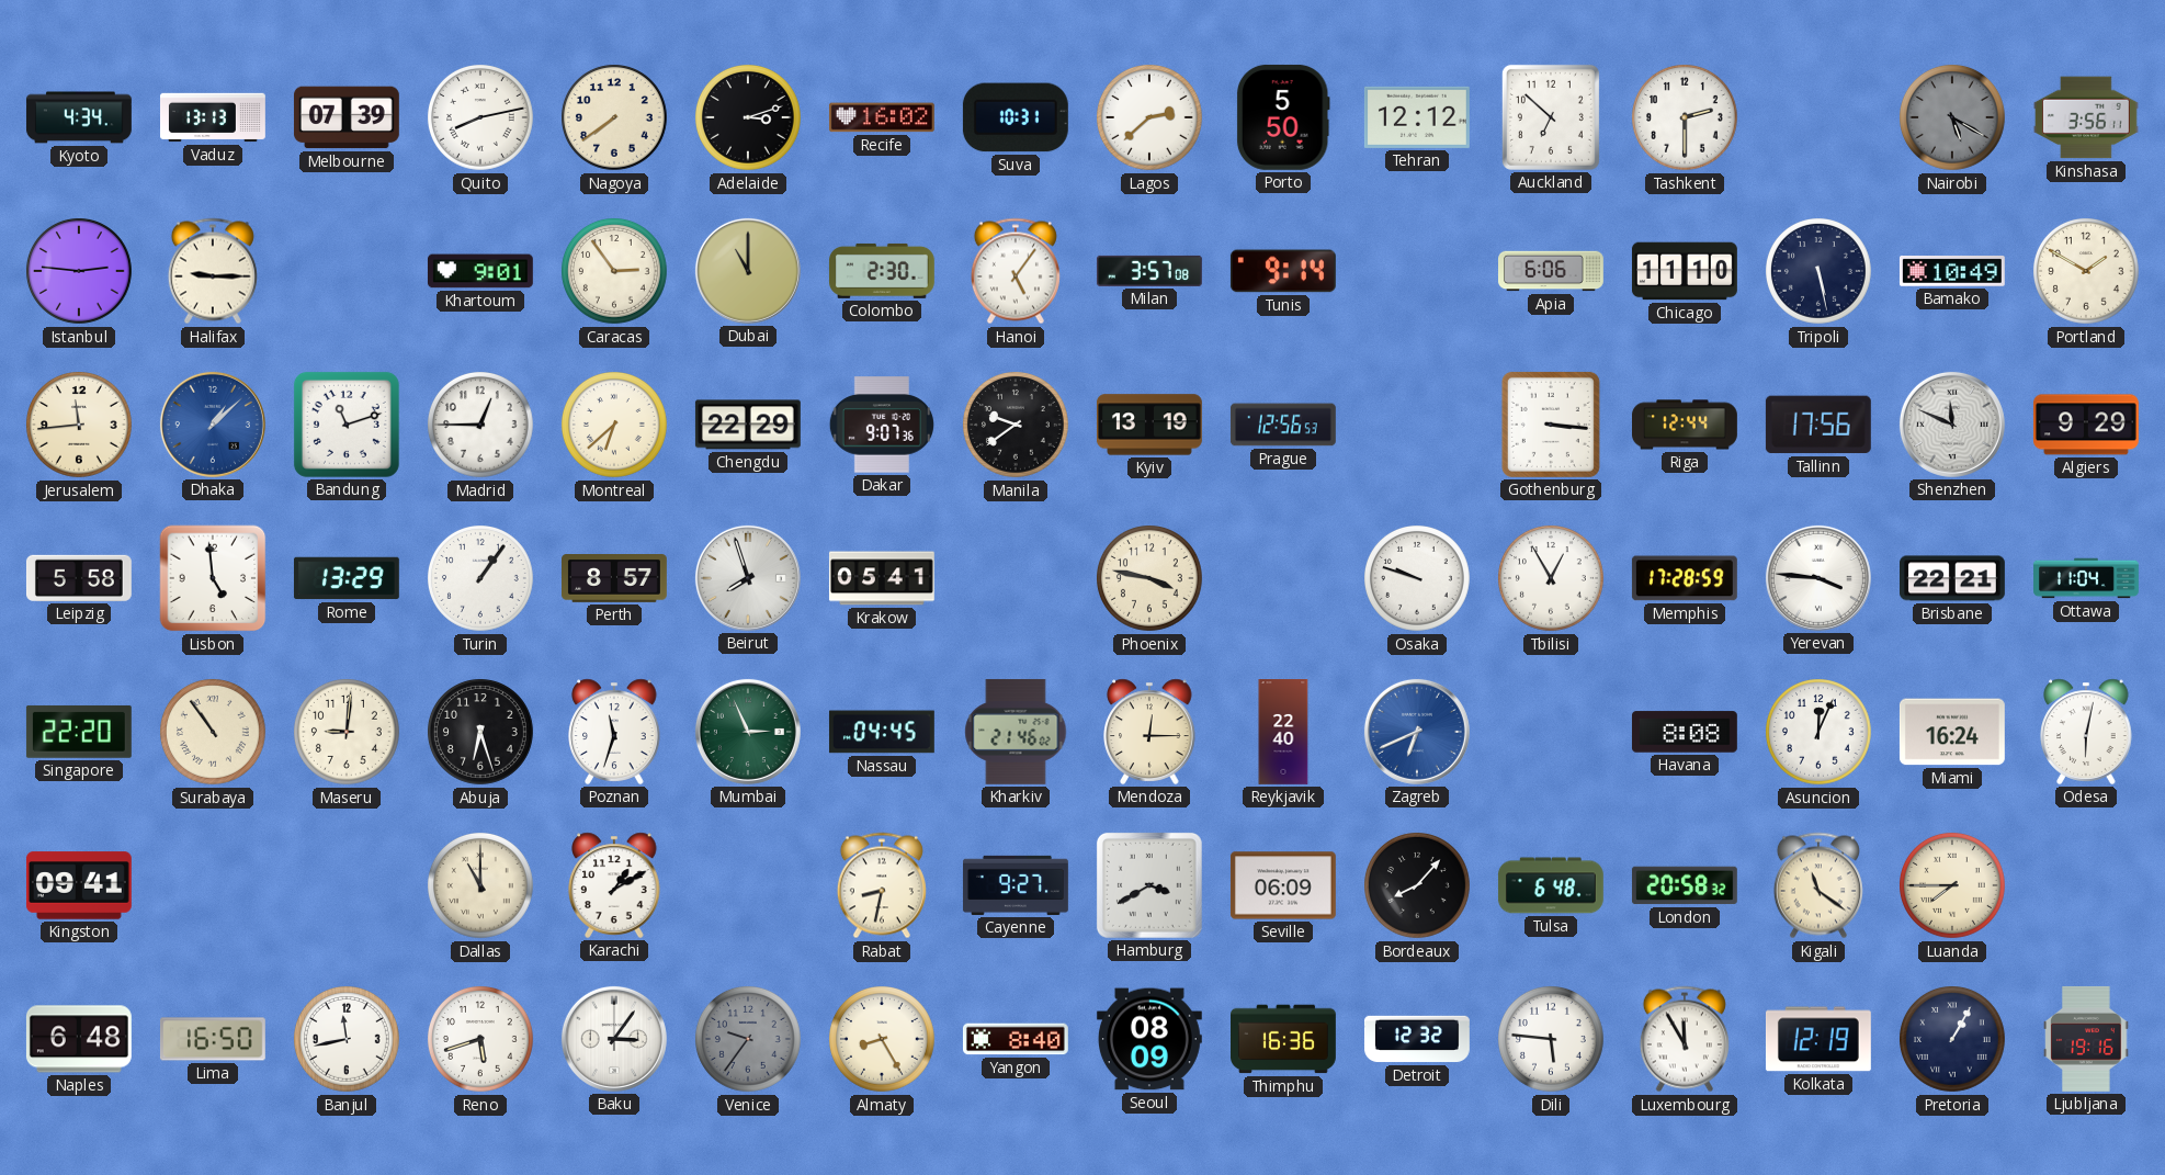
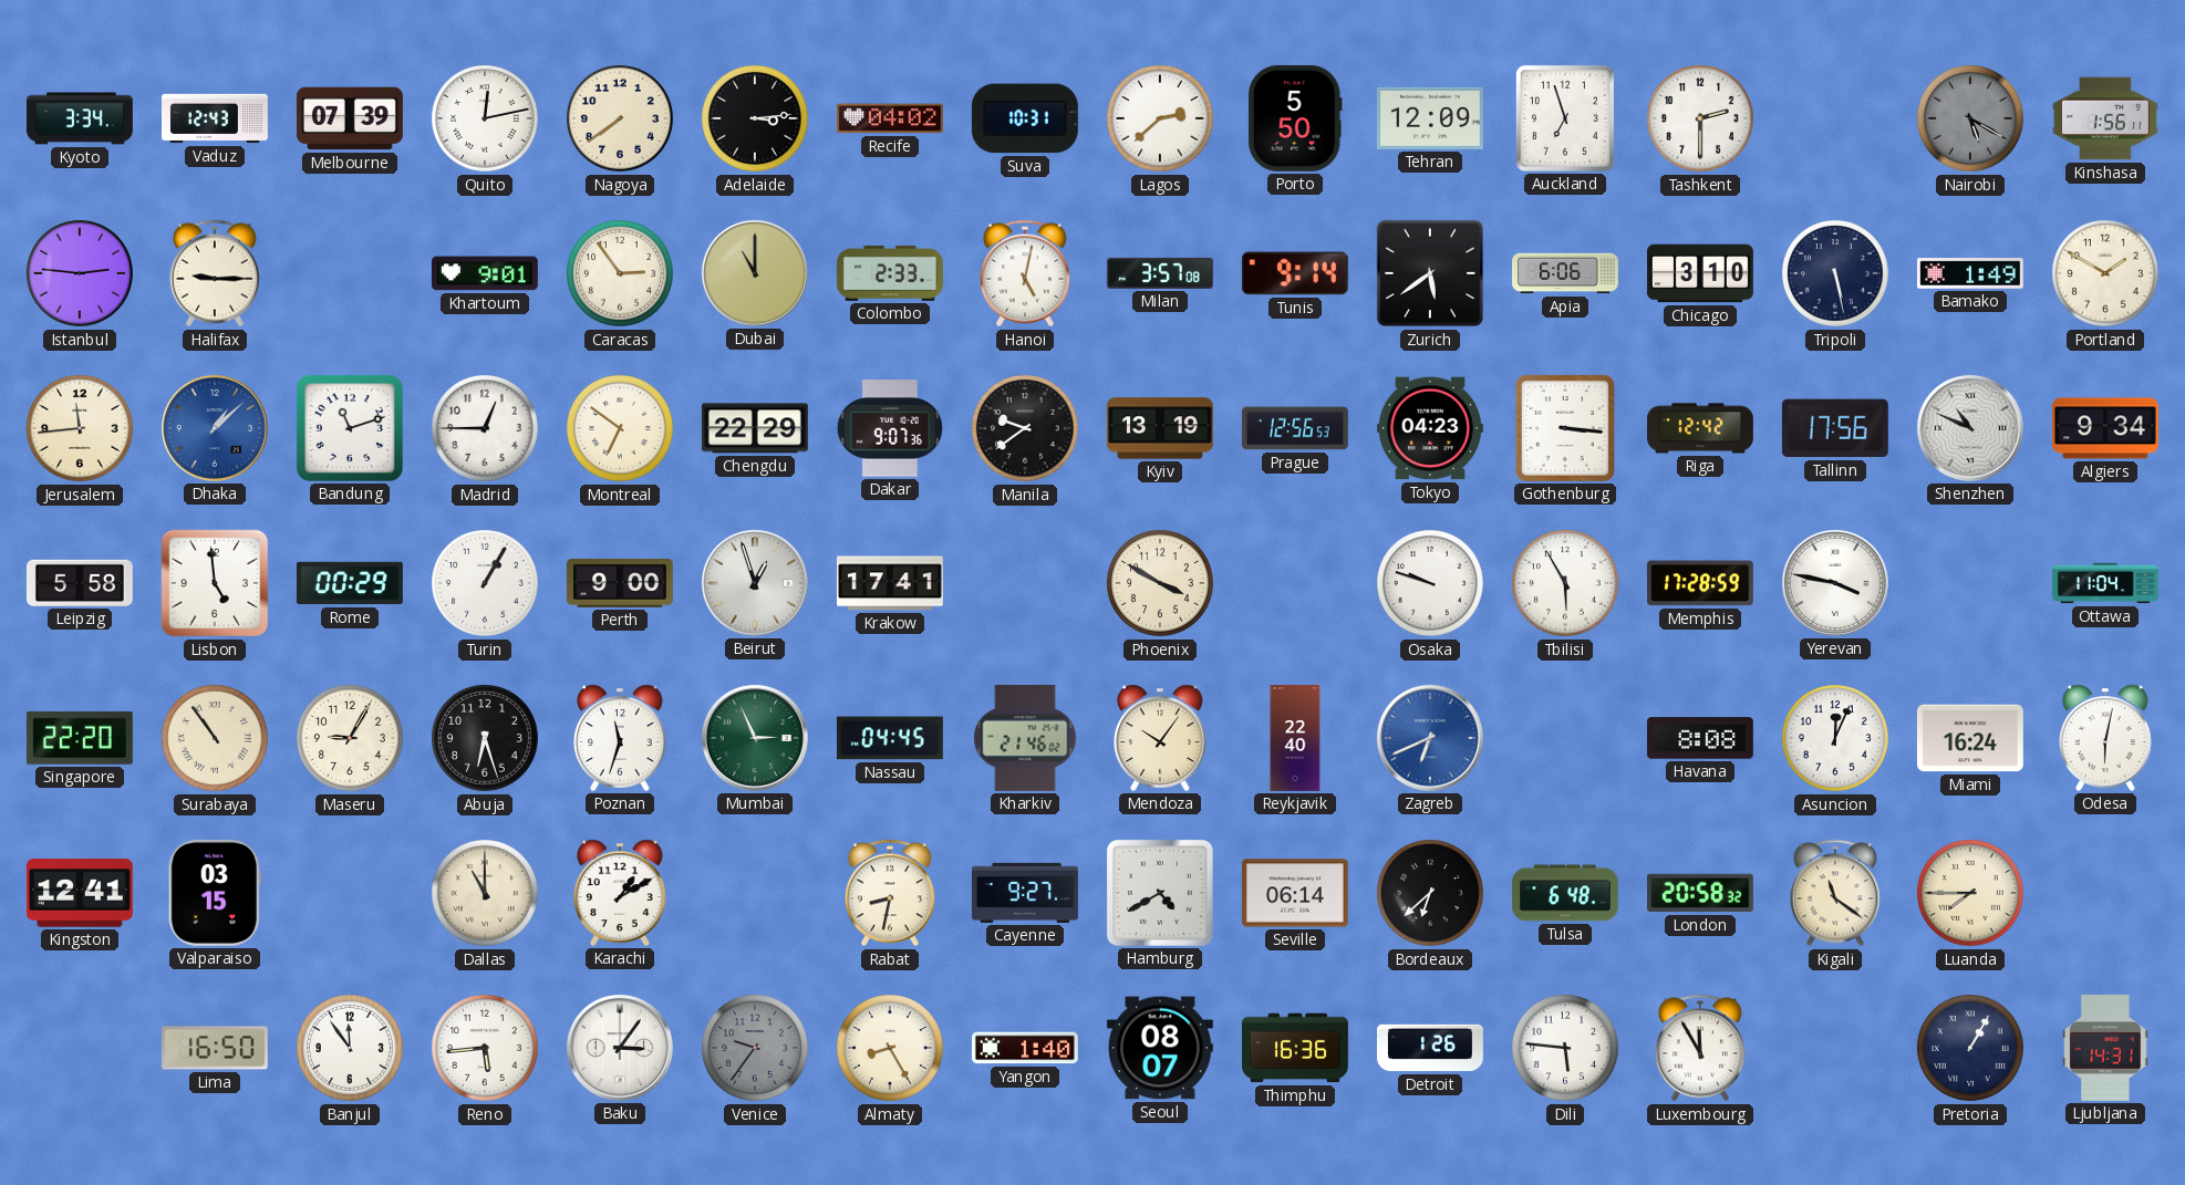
Kyoto: 4:34 -> 3:34
Vaduz: 13:13 -> 12:43
Quito: 8:13 -> 12:13
Adelaide: 3:12 -> 3:14
Recife: 16:02 -> 04:02
Tehran: 12:12 -> 12:09
Auckland: 6:52 -> 6:57
Kinshasa: 3:56 -> 1:56
Colombo: 2:30 -> 2:33
Hanoi: 5:06 -> 5:02
Zurich: none -> 5:39
Chicago: 11:10 -> 3:10
Bamako: 10:49 -> 1:49
Montreal: 6:38 -> 6:51
Tokyo: none -> 04:23
Riga: 12:44 -> 12:42
Shenzhen: 11:49 -> 10:49
Algiers: 9:29 -> 9:34
Rome: 13:29 -> 00:29
Turin: 1:06 -> 1:05
Perth: 8:57 -> 9:00
Beirut: 7:57 -> 12:57
Krakow: 05:41 -> 17:41
Phoenix: 3:47 -> 3:50
Tbilisi: 12:55 -> 5:55
Yerevan: 3:46 -> 3:47
Brisbane: 22:21 -> none
Maseru: 9:01 -> 9:05
Mendoza: 12:15 -> 10:06
Kingston: 09:41 -> 12:41
Valparaiso: none -> 03:15
Hamburg: 3:40 -> 4:40
Seville: 06:09 -> 06:14
Bordeaux: 8:07 -> 6:38
Naples: 6:48 -> none
Banjul: 11:43 -> 11:54
Reno: 5:42 -> 5:44
Yangon: 8:40 -> 1:40
Seoul: 08:09 -> 08:07
Detroit: 12:32 -> 1:26
Kolkata: 12:19 -> none
Ljubljana: 19:16 -> 14:31
